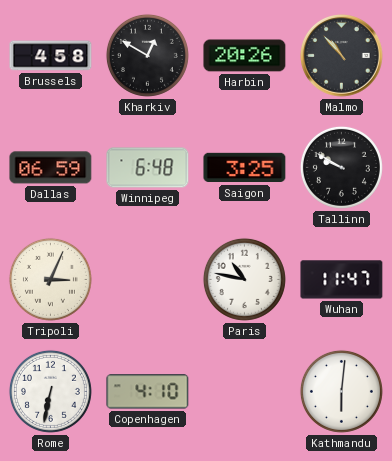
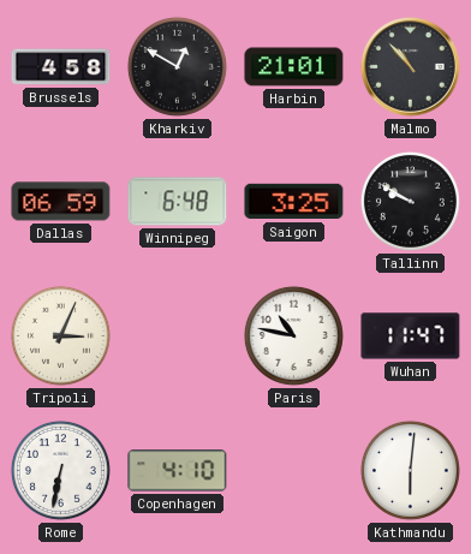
Harbin: 20:26 -> 21:01
